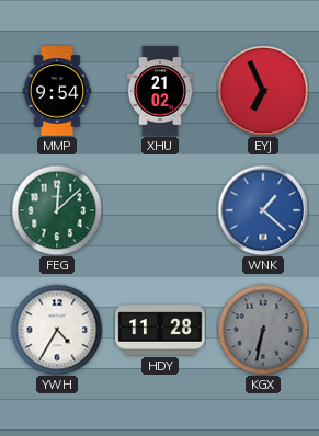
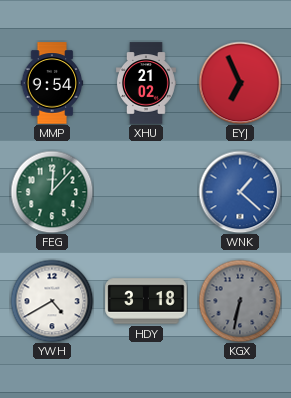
FEG: 12:08 -> 12:07
YWH: 4:35 -> 4:40
HDY: 11:28 -> 3:18
